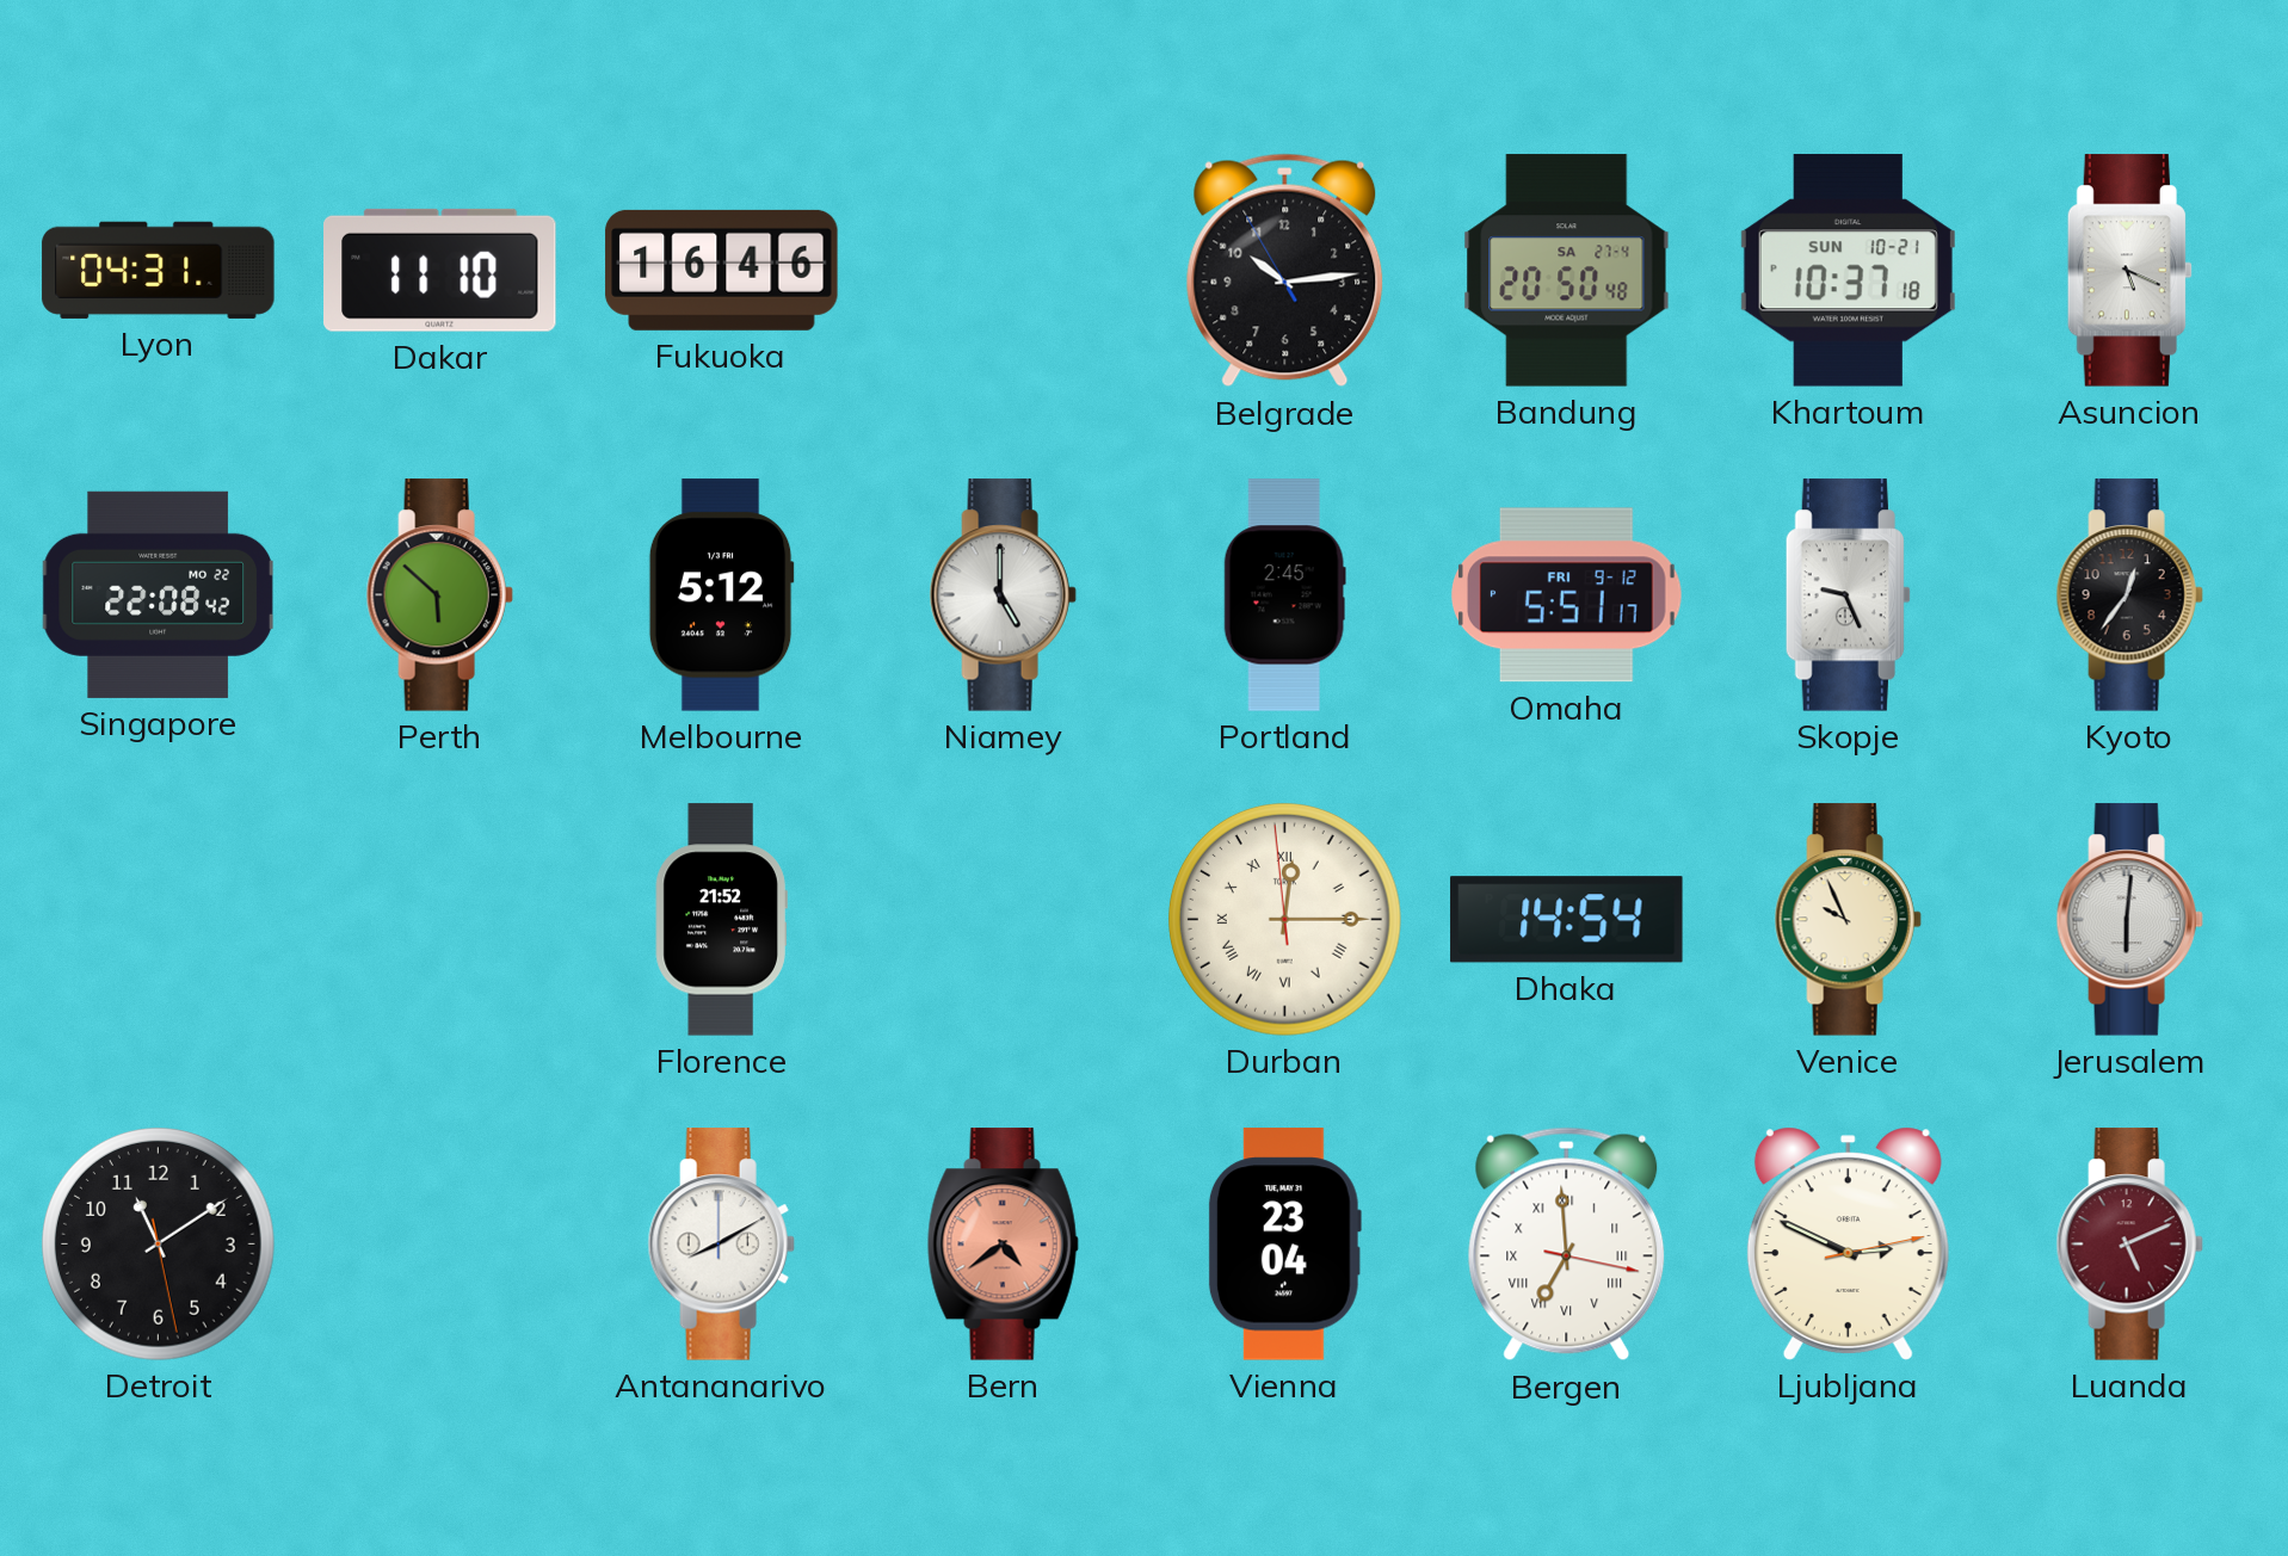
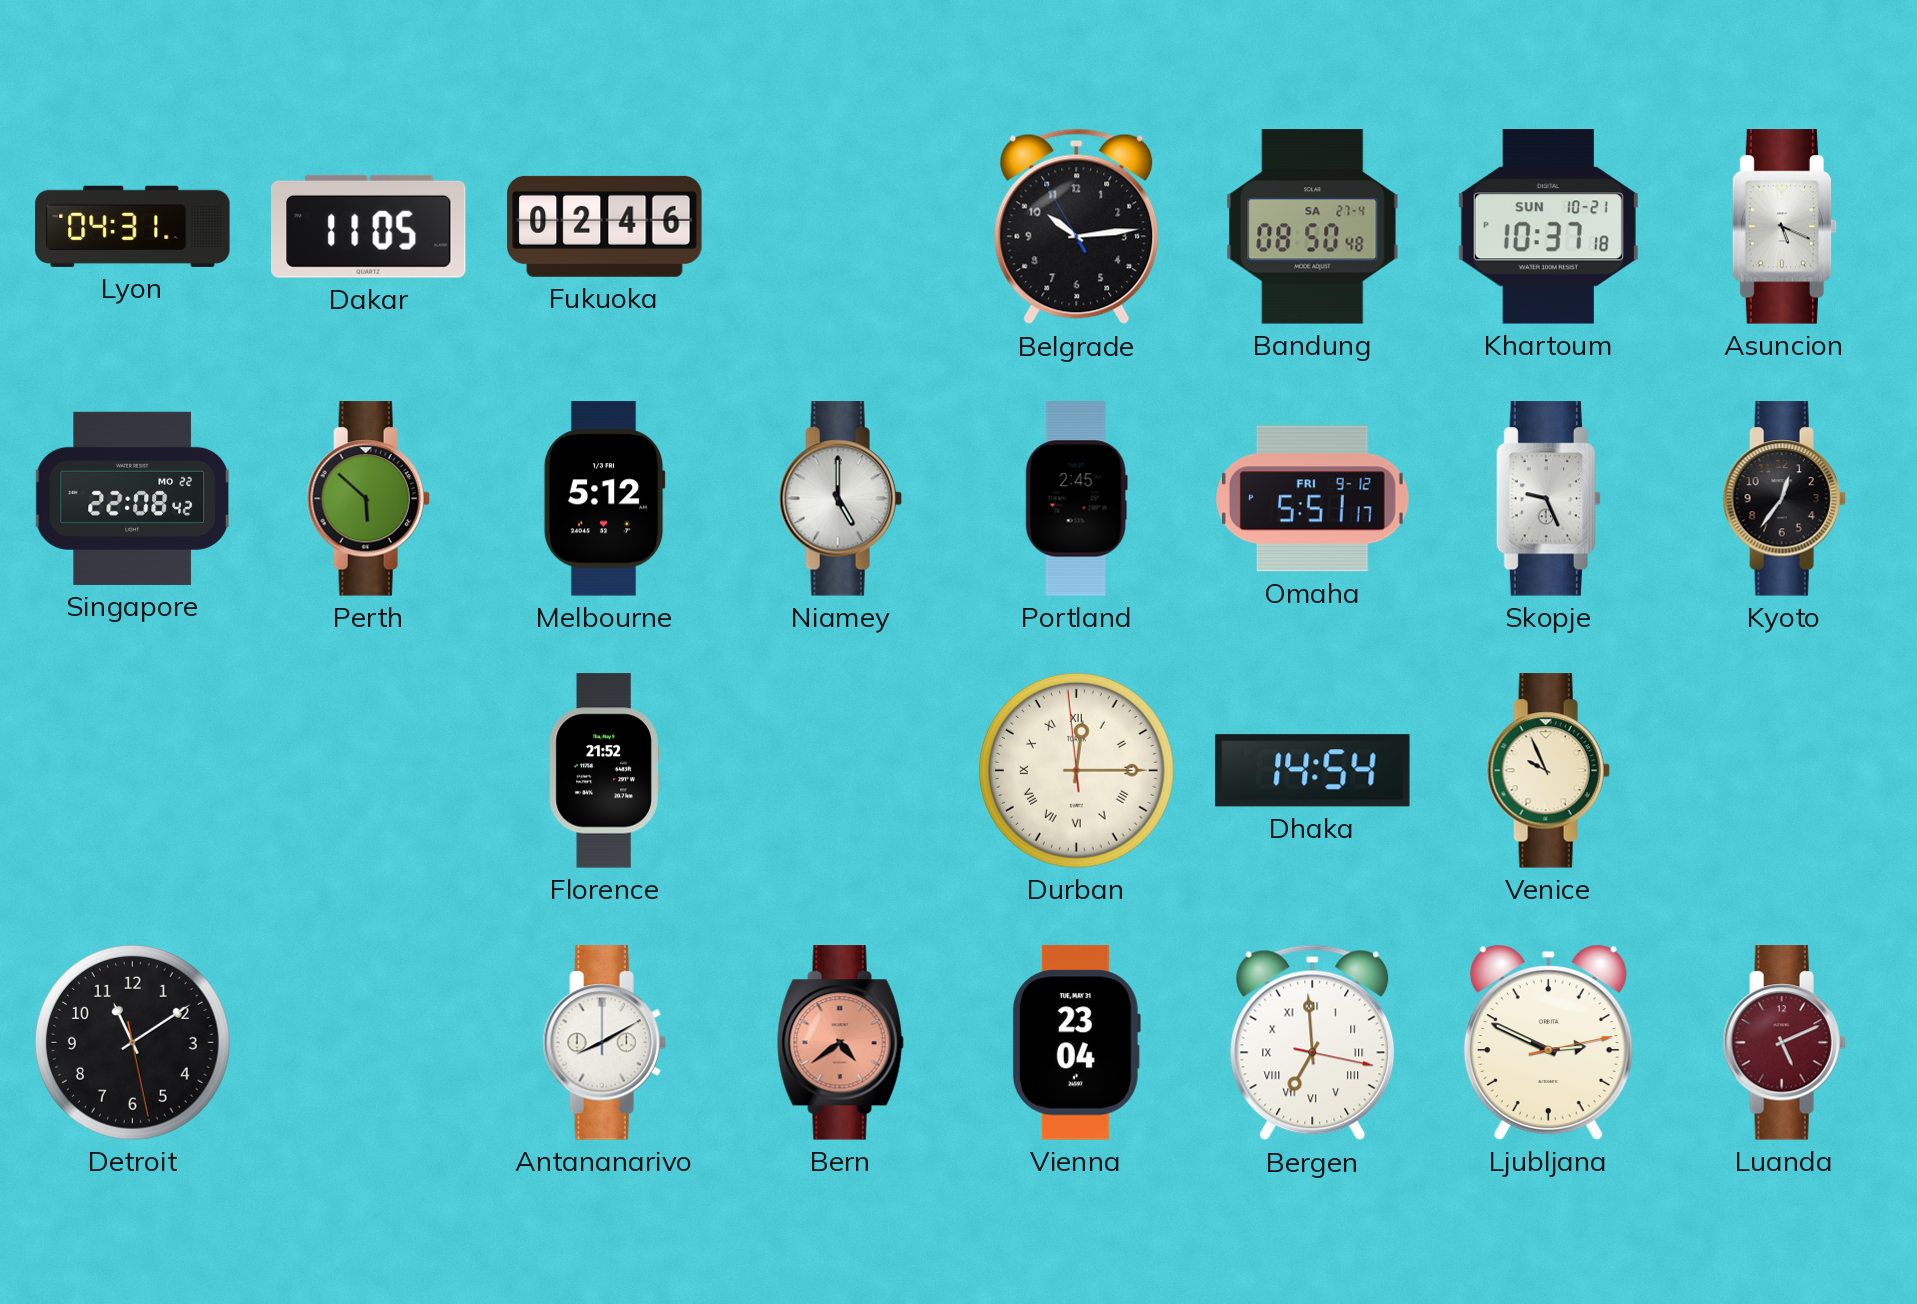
Dakar: 11:10 -> 11:05
Fukuoka: 16:46 -> 02:46
Bandung: 20:50 -> 08:50
Jerusalem: 6:01 -> none
